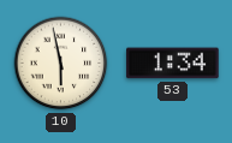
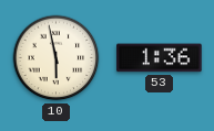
53: 1:34 -> 1:36
